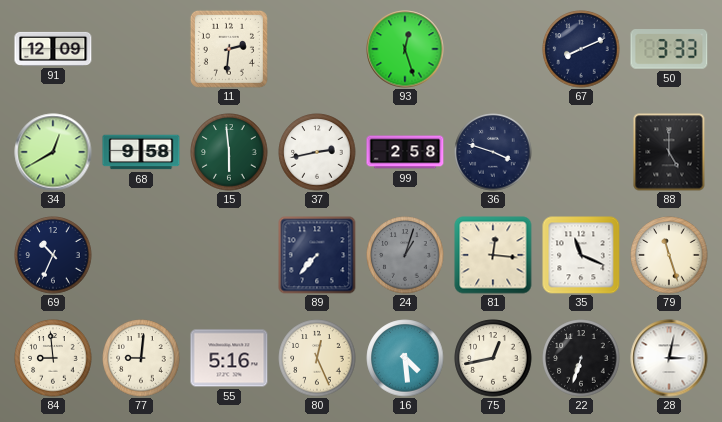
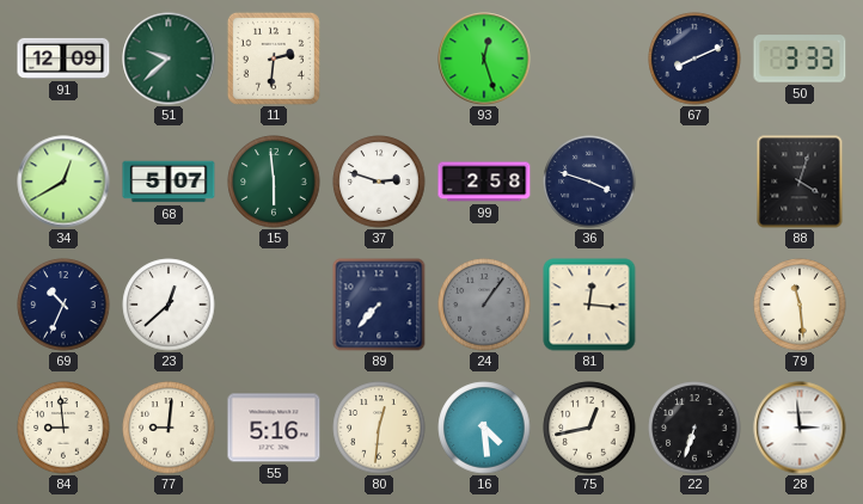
51: none -> 9:38
68: 9:58 -> 5:07
37: 2:43 -> 2:48
88: 5:00 -> 4:03
23: none -> 12:38
24: 1:03 -> 1:06
35: 11:19 -> none
79: 11:27 -> 11:29
80: 12:26 -> 12:31
28: 3:02 -> 2:59
